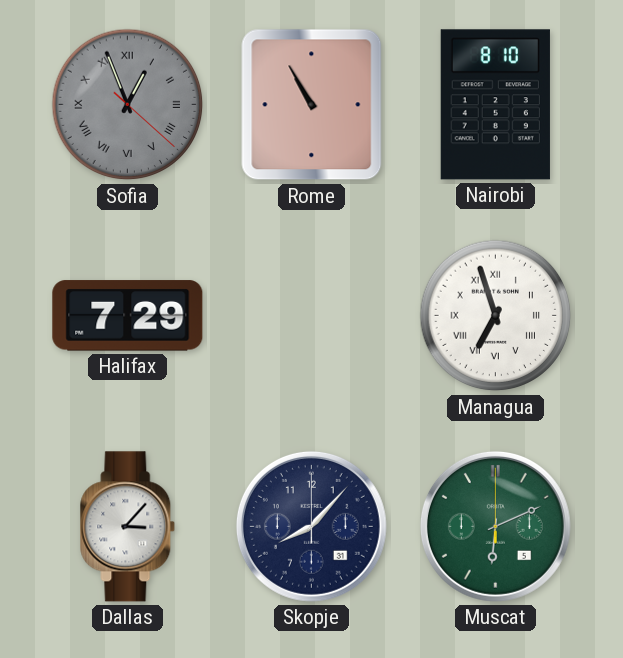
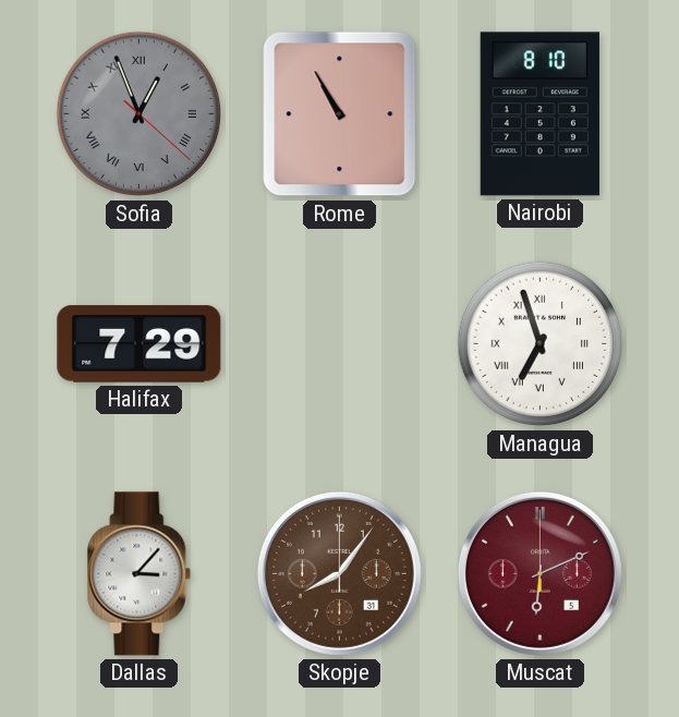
Skopje: 8:07 -> 8:06
Skopje dial: navy -> brown
Muscat dial: green -> burgundy
